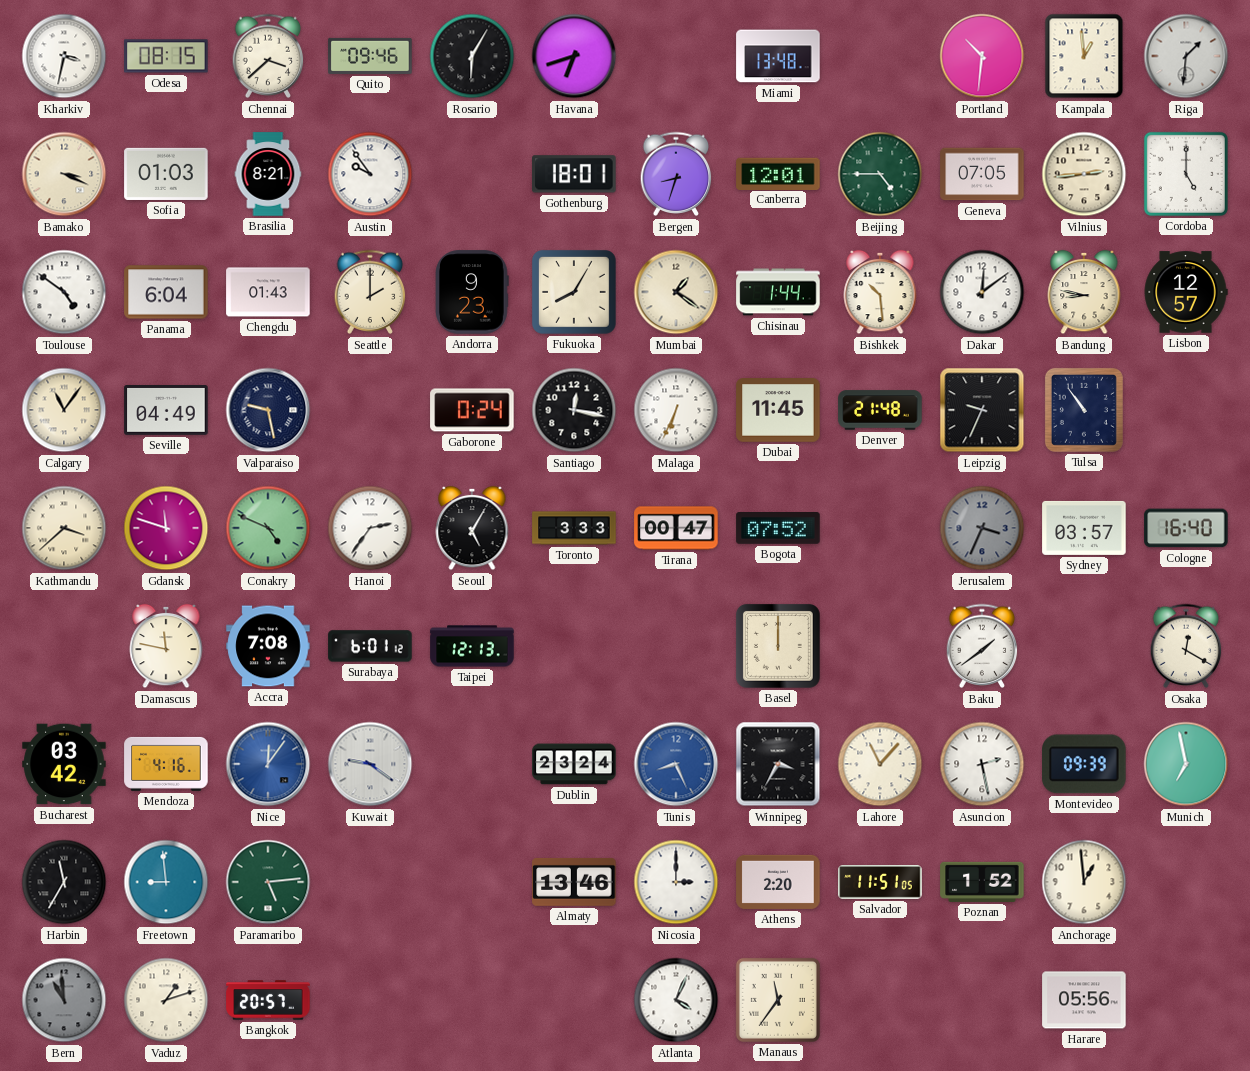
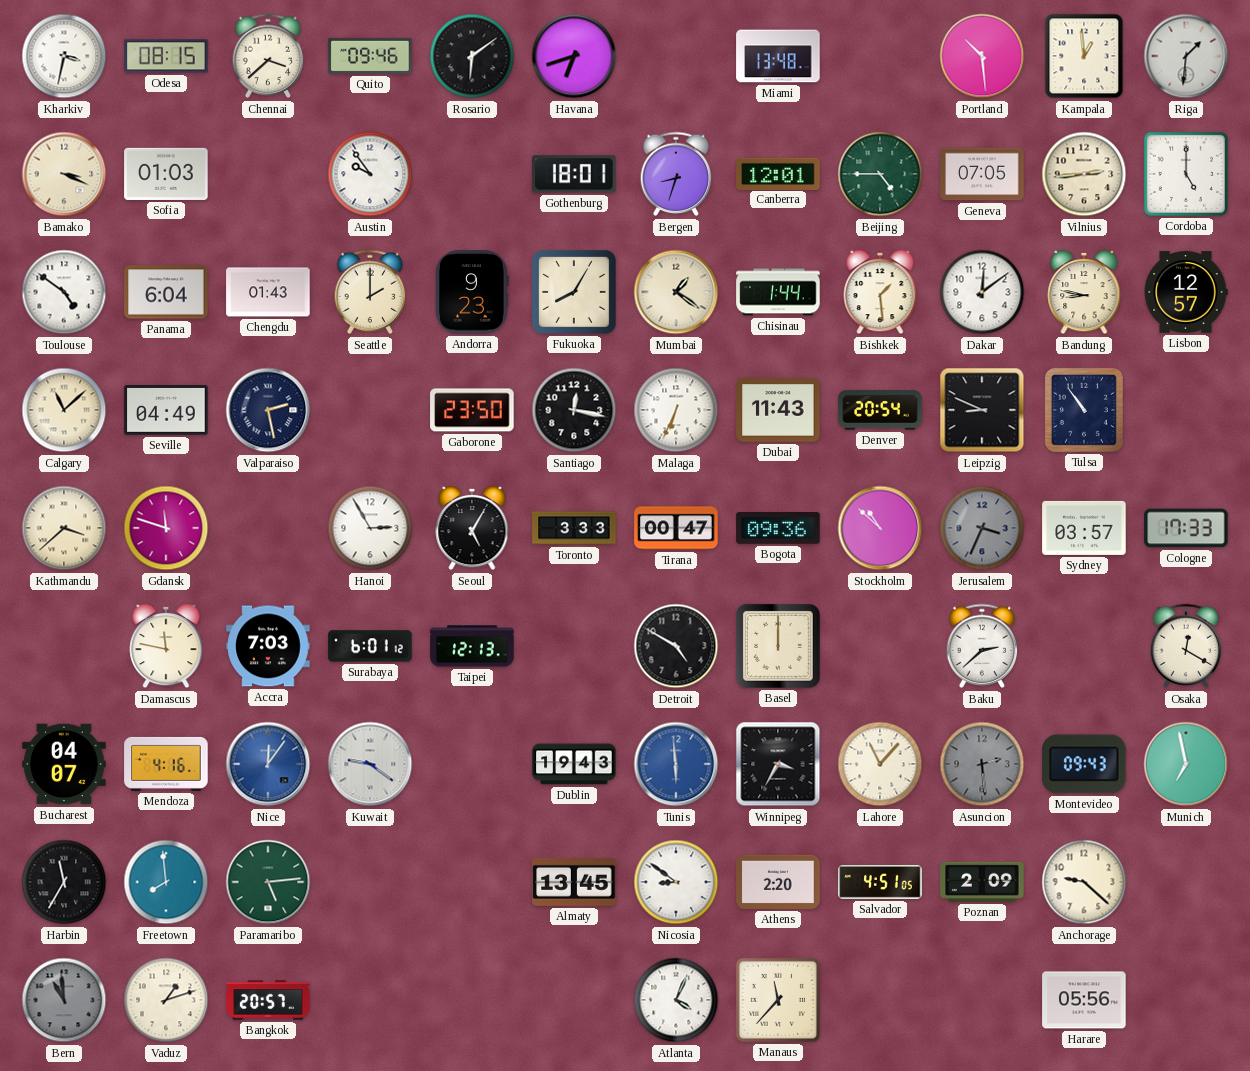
Rosario: 6:05 -> 6:09
Portland: 10:31 -> 10:29
Brasilia: 8:21 -> none
Bishkek: 10:29 -> 1:29
Calgary: 11:06 -> 11:08
Valparaiso: 9:28 -> 2:28
Gaborone: 0:24 -> 23:50
Dubai: 11:45 -> 11:43
Denver: 21:48 -> 20:54
Leipzig: 9:34 -> 8:49
Conakry: 4:49 -> none
Hanoi: 2:36 -> 2:55
Bogota: 07:52 -> 09:36
Stockholm: none -> 10:52
Cologne: 16:40 -> 17:33
Accra: 7:08 -> 7:03
Detroit: none -> 4:50
Baku: 1:39 -> 2:38
Bucharest: 03:42 -> 04:07
Dublin: 23:24 -> 19:43
Tunis: 8:26 -> 5:59
Asuncion: 2:28 -> 2:29
Asuncion dial: white -> grey
Montevideo: 09:39 -> 09:43
Freetown: 8:59 -> 7:59
Almaty: 13:46 -> 13:45
Nicosia: 3:00 -> 8:51
Salvador: 11:51 -> 4:51
Poznan: 1:52 -> 2:09
Anchorage: 12:59 -> 9:22
Manaus: 11:36 -> 11:37
